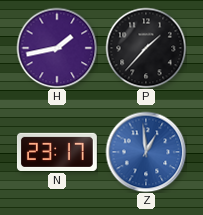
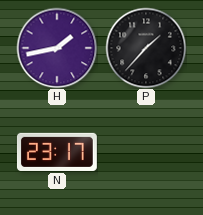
Z: 12:59 -> none
